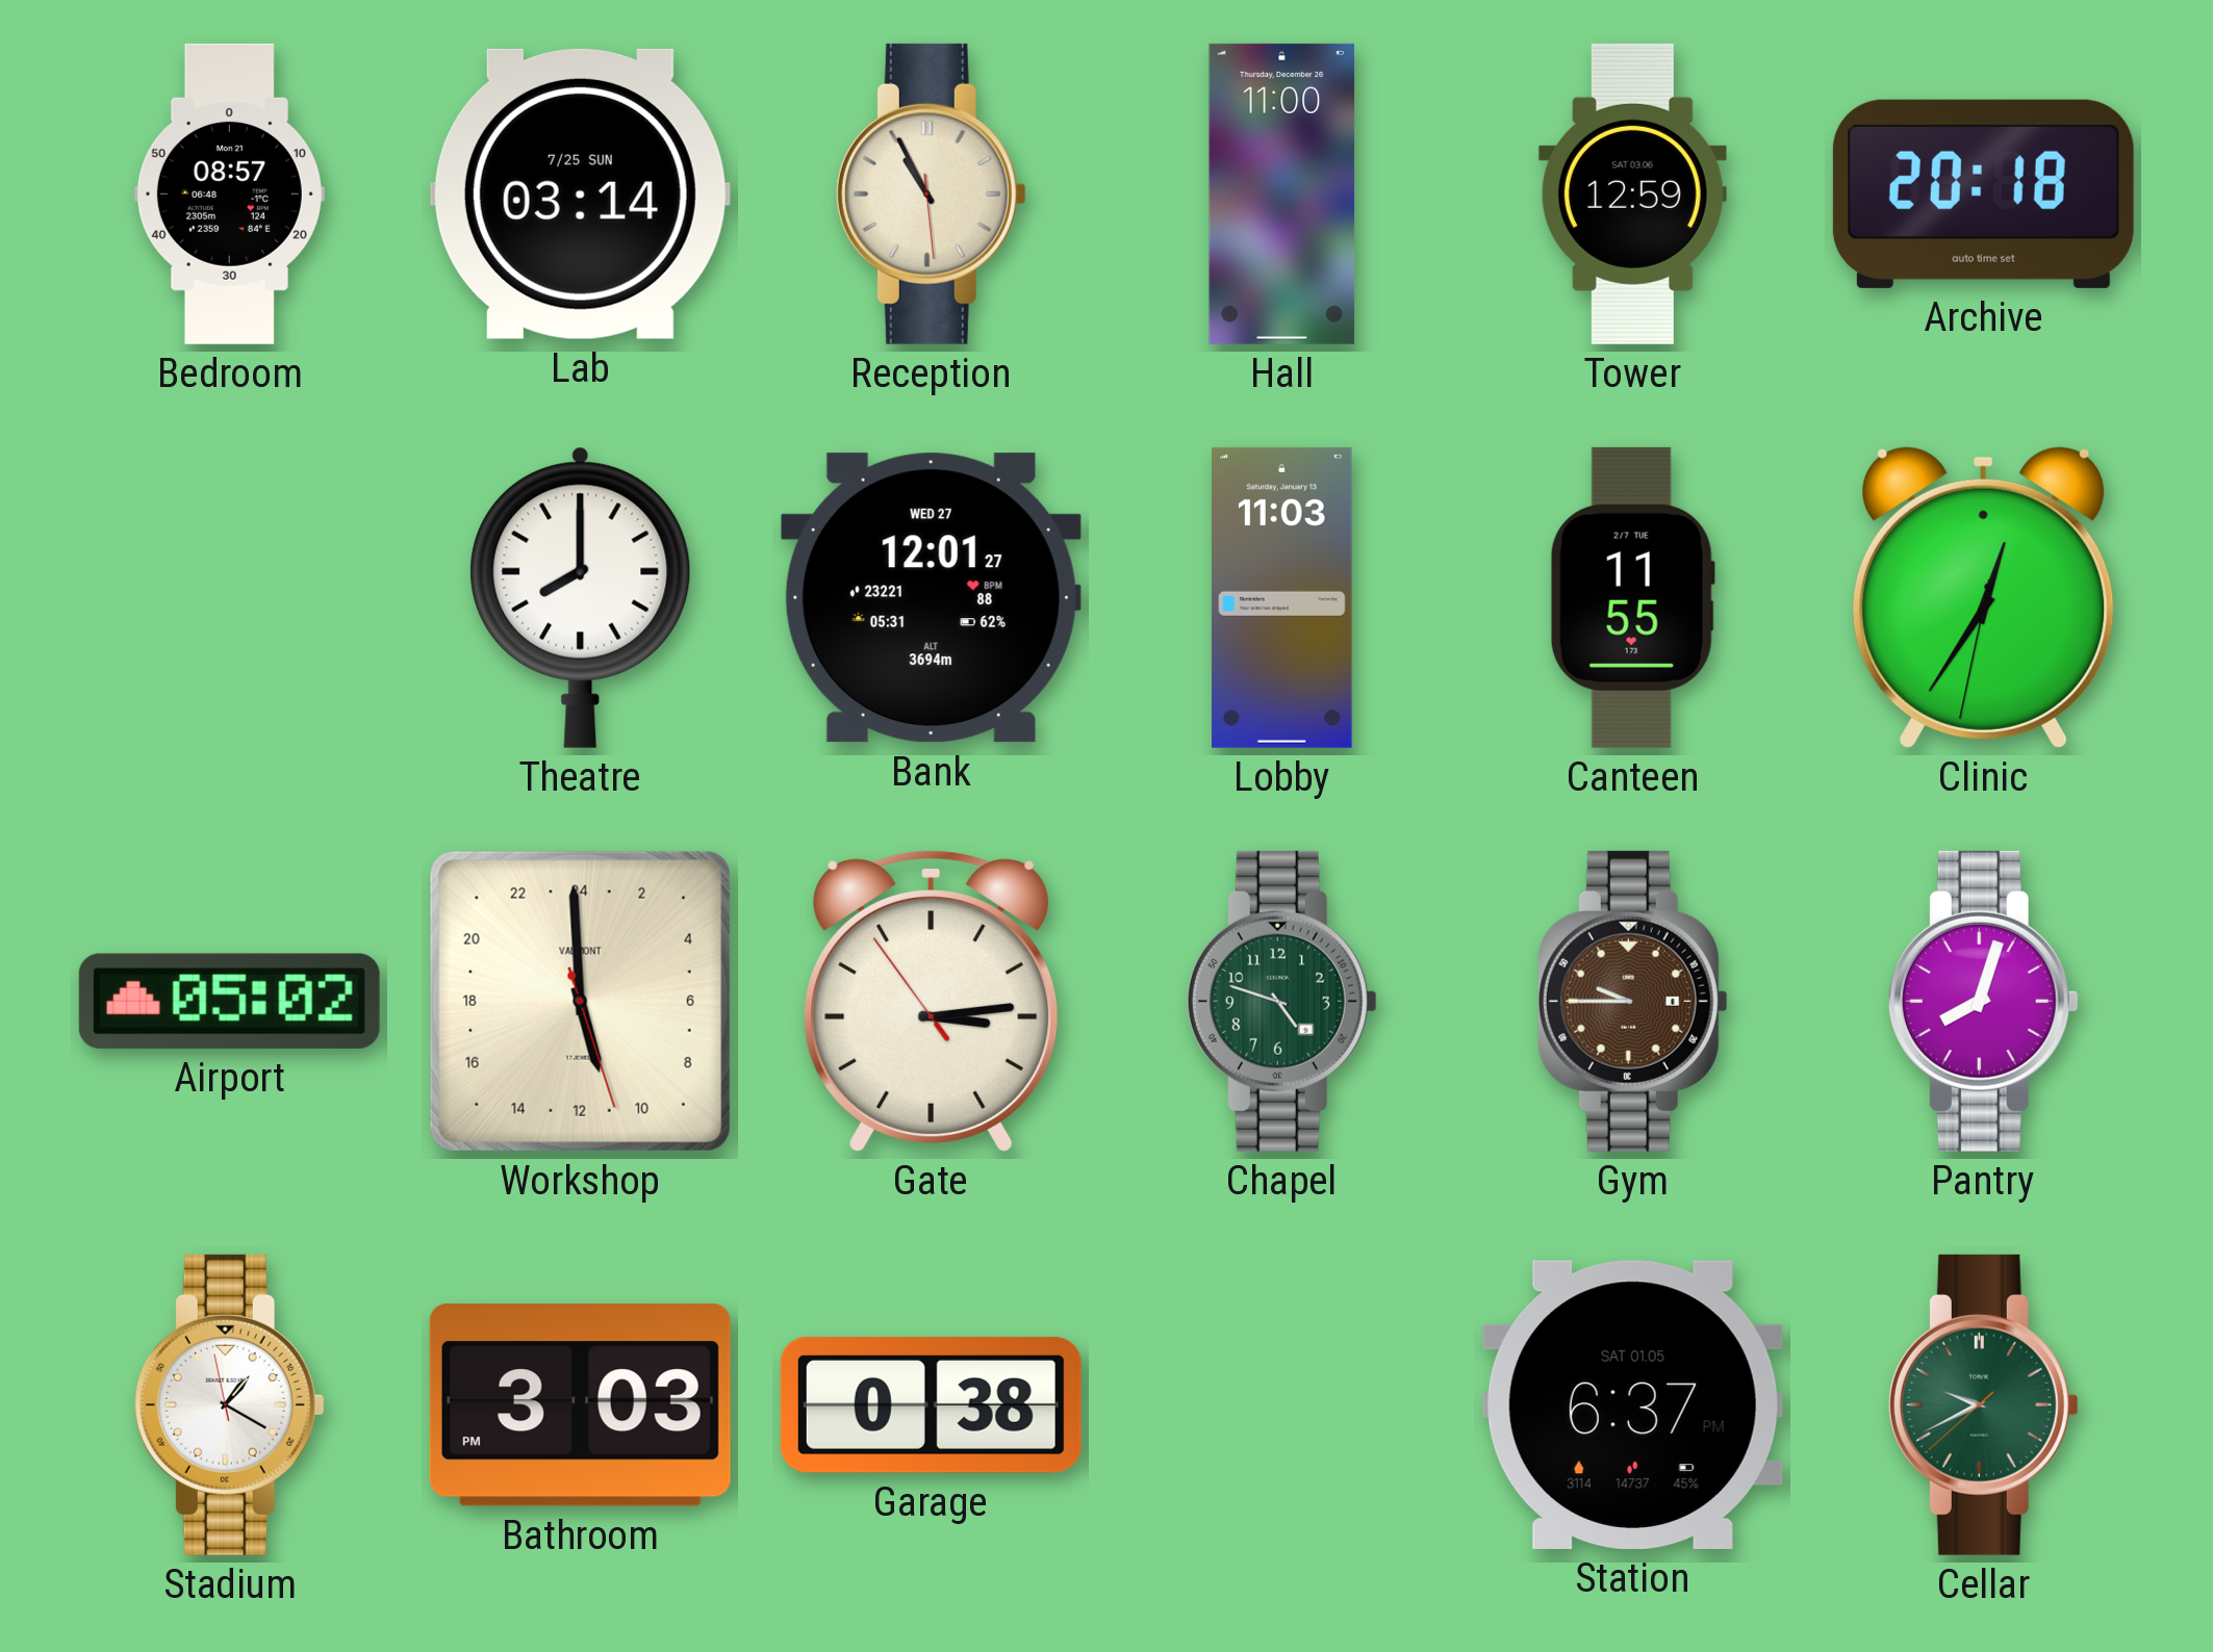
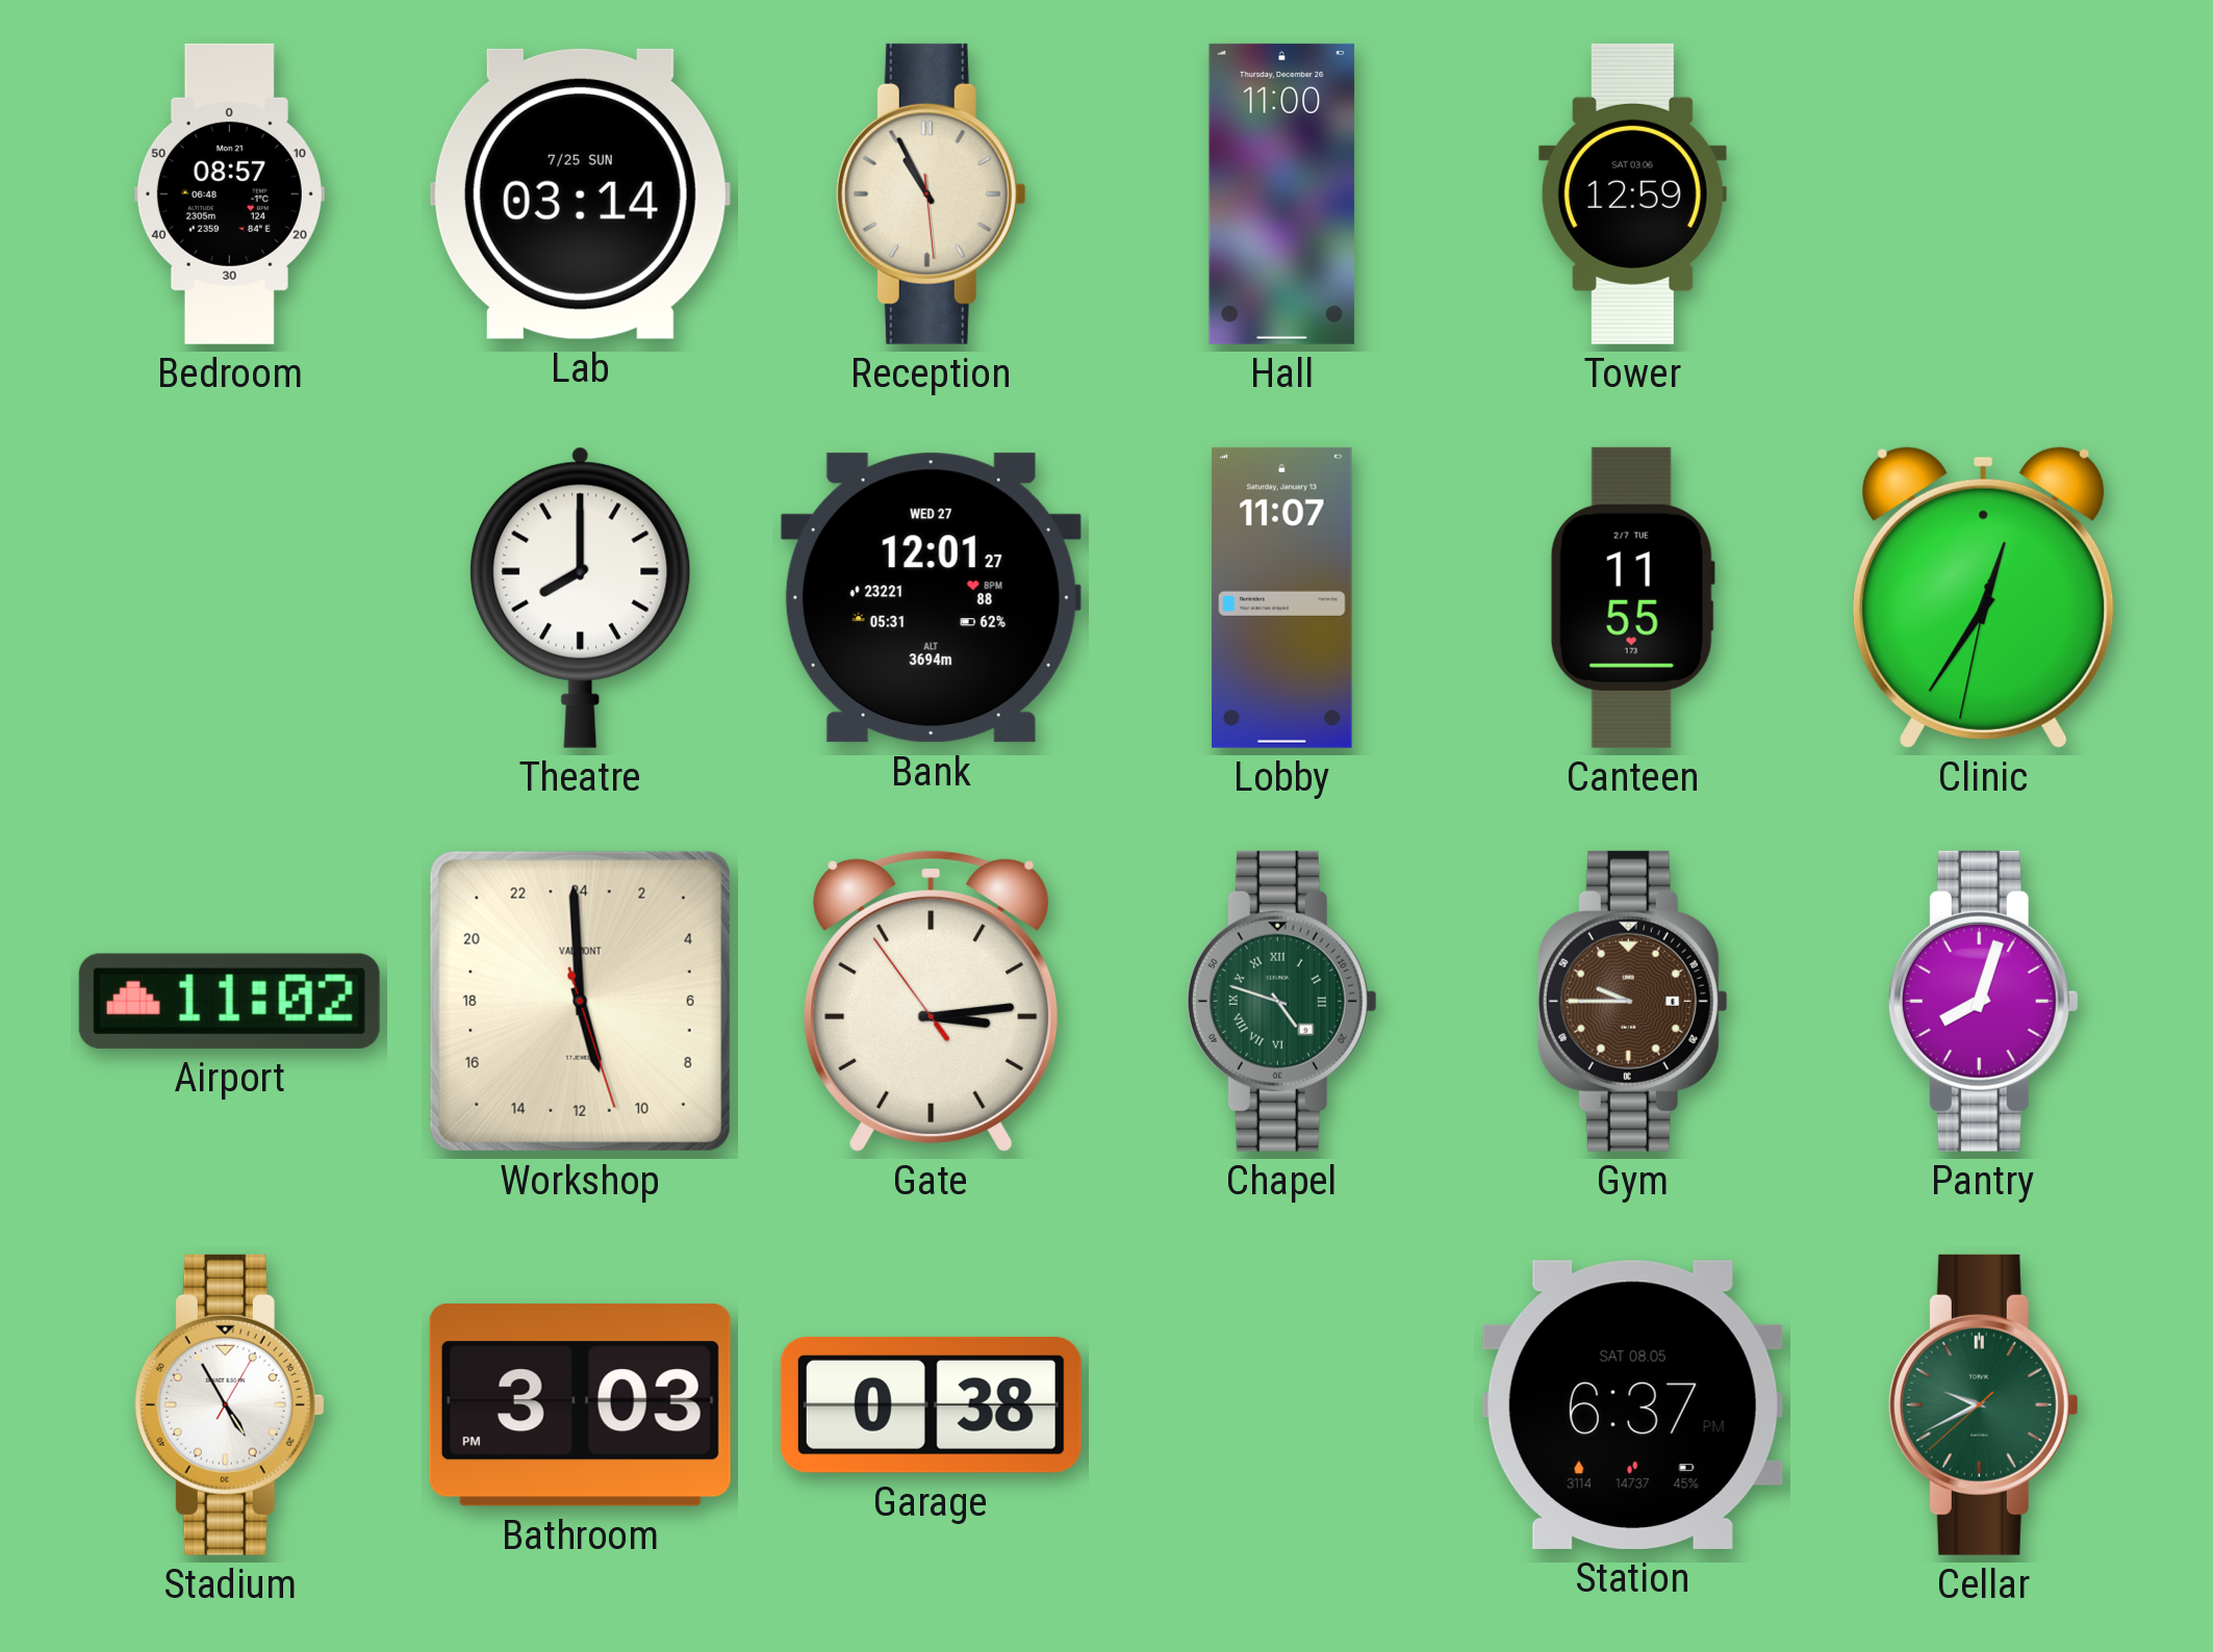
Archive: 20:18 -> none
Lobby: 11:03 -> 11:07
Airport: 05:02 -> 11:02
Chapel numerals: Arabic -> Roman
Stadium: 1:19 -> 4:55
Station date: SAT 01.05 -> SAT 08.05
